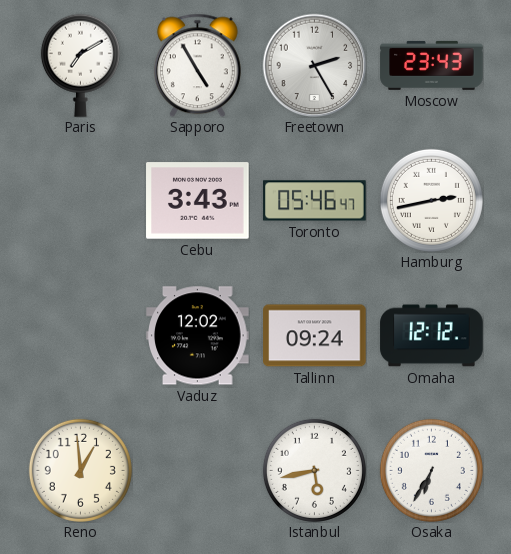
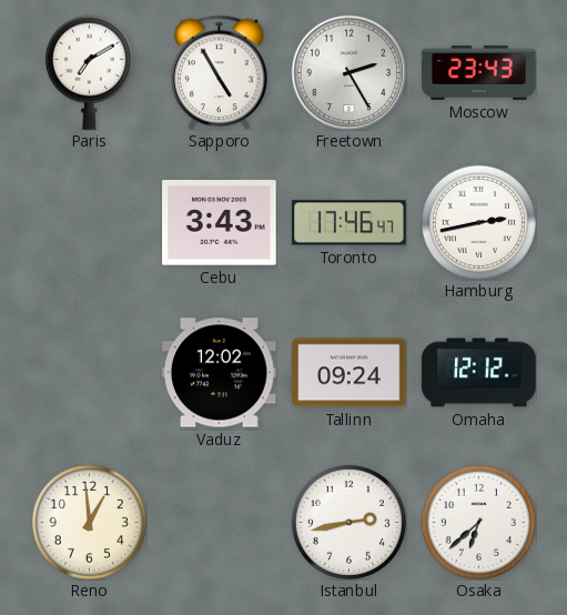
Toronto: 05:46 -> 17:46
Istanbul: 5:43 -> 2:43
Osaka: 6:35 -> 6:38
